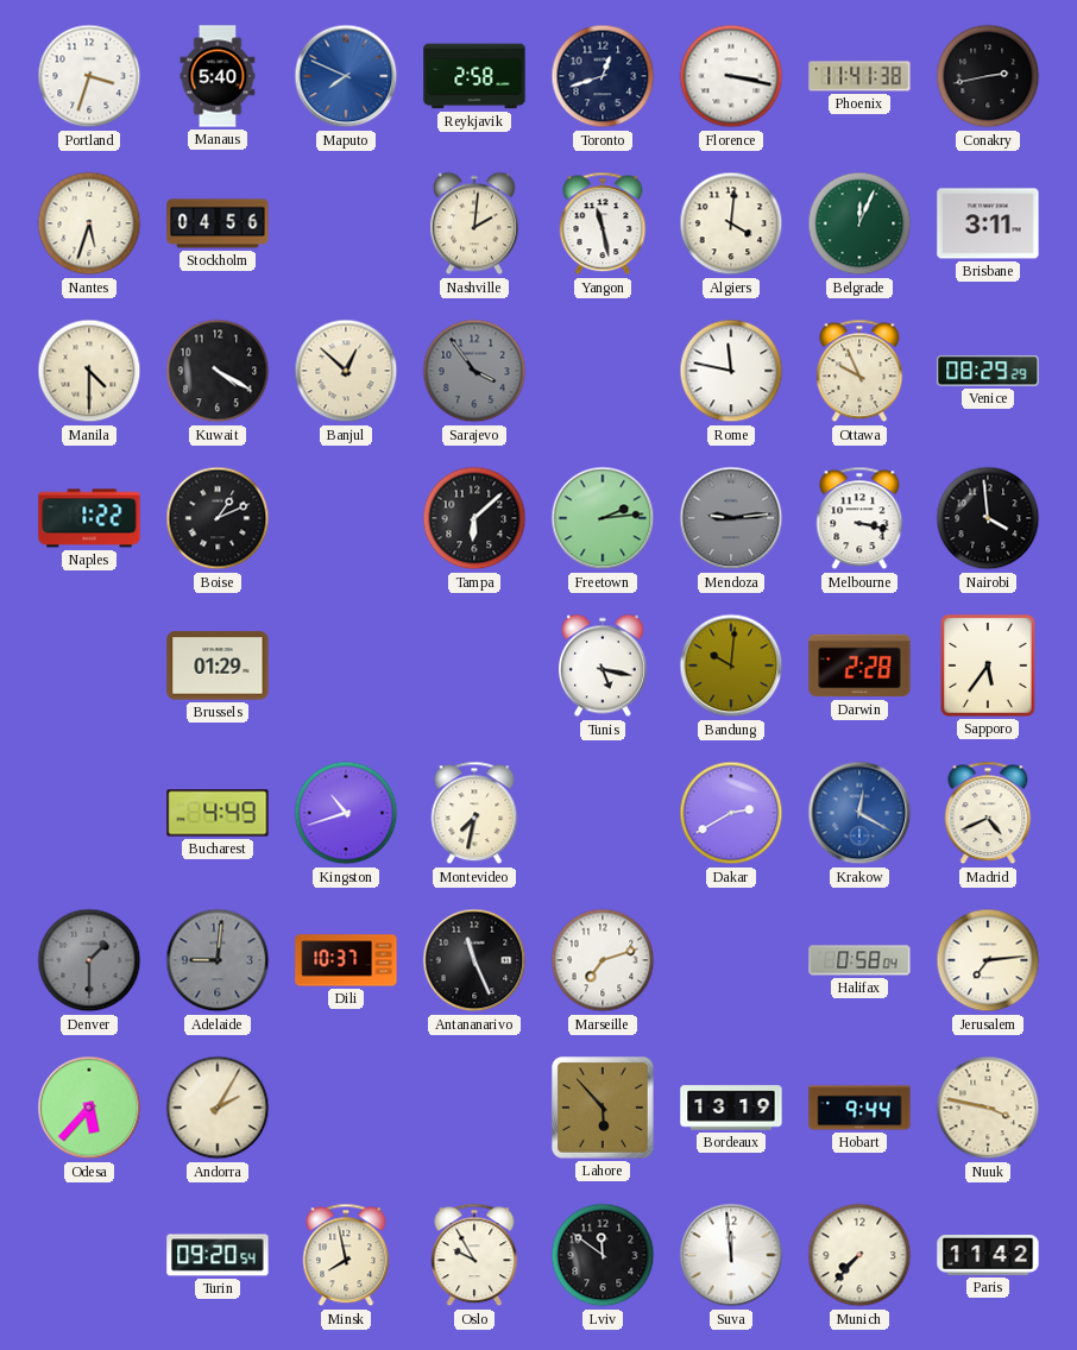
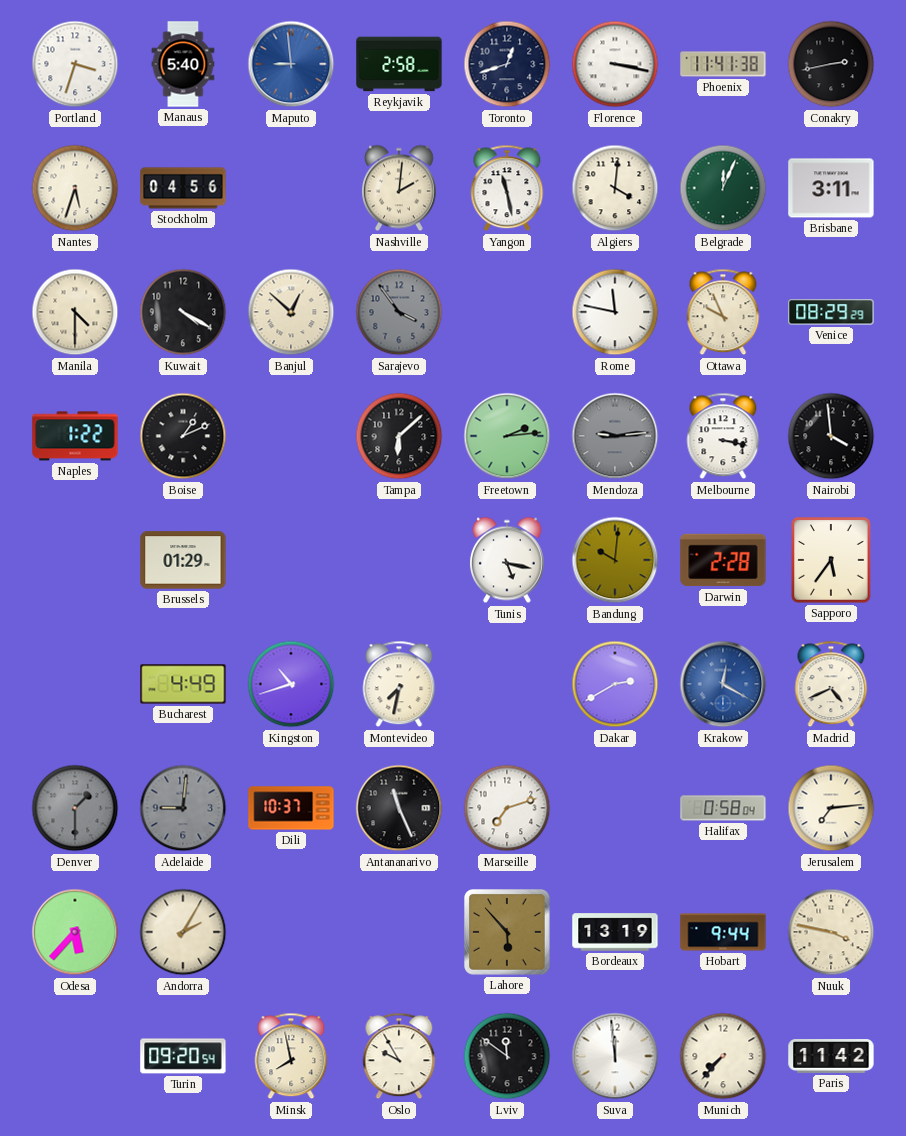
Maputo: 7:49 -> 8:59
